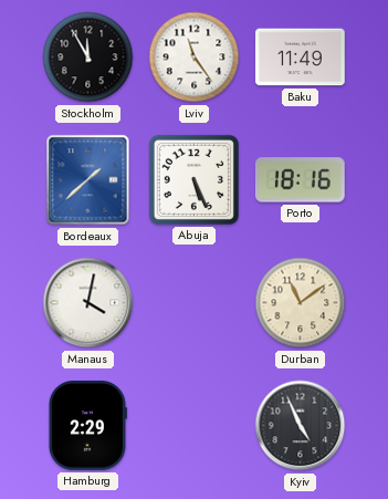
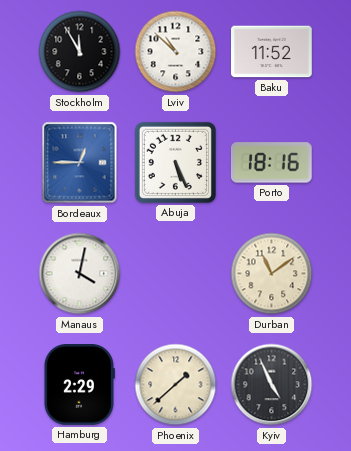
Lviv: 11:24 -> 10:52
Baku: 11:49 -> 11:52
Bordeaux: 1:38 -> 12:45
Phoenix: none -> 1:38
